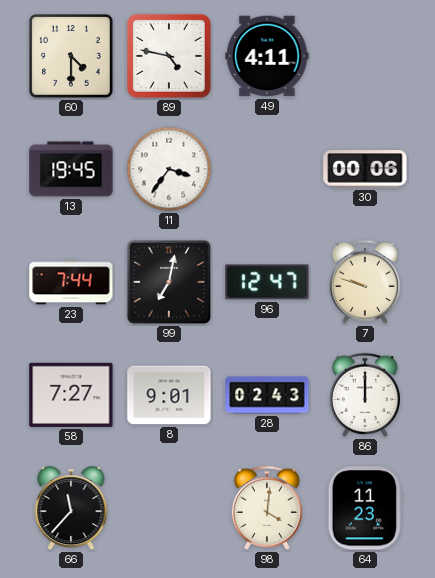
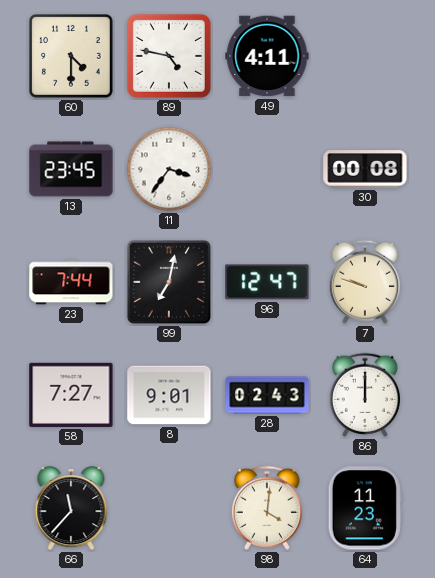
13: 19:45 -> 23:45
30: 00:06 -> 00:08
